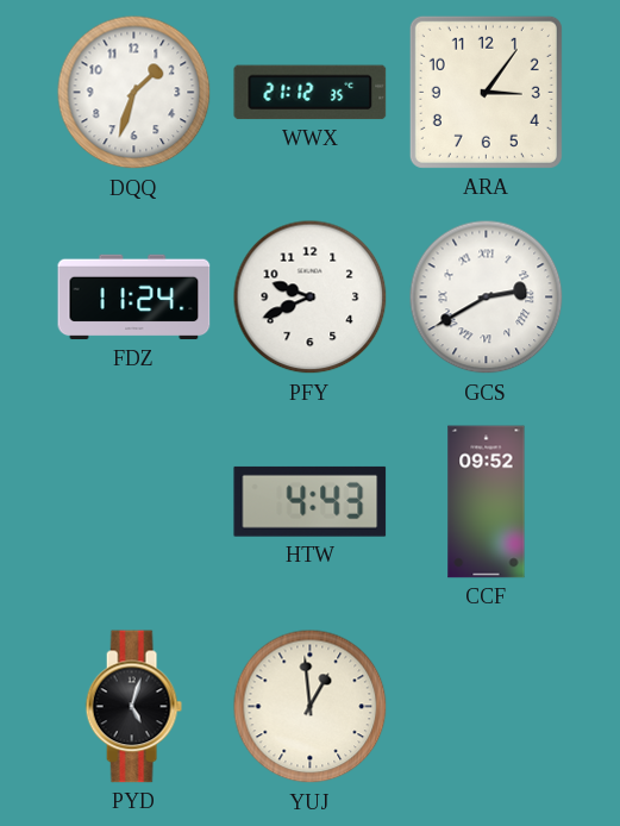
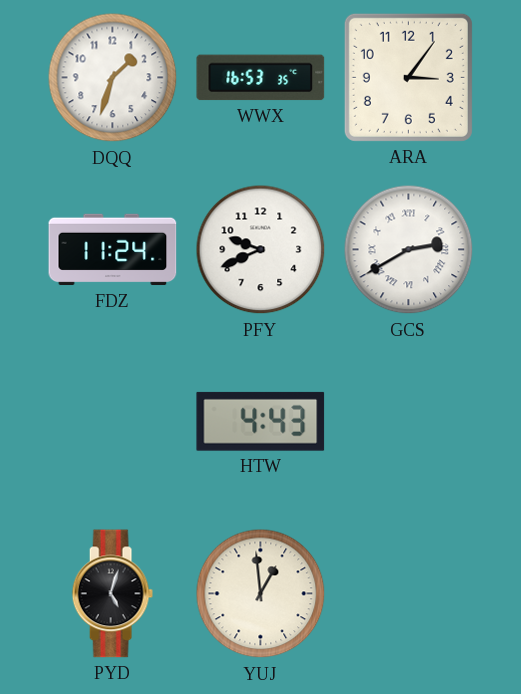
WWX: 21:12 -> 16:53
CCF: 09:52 -> none
